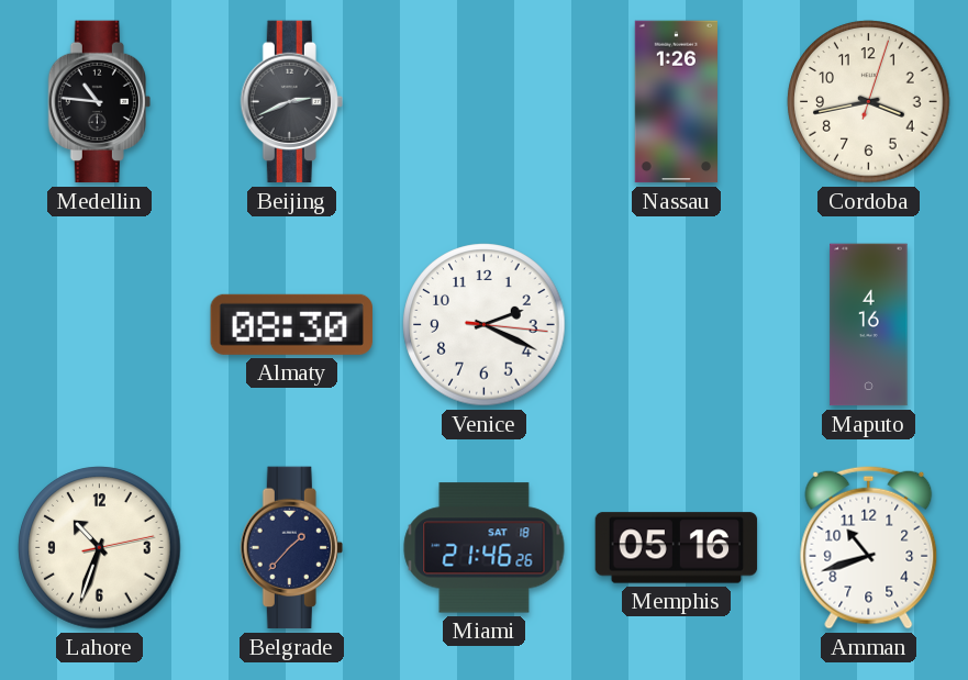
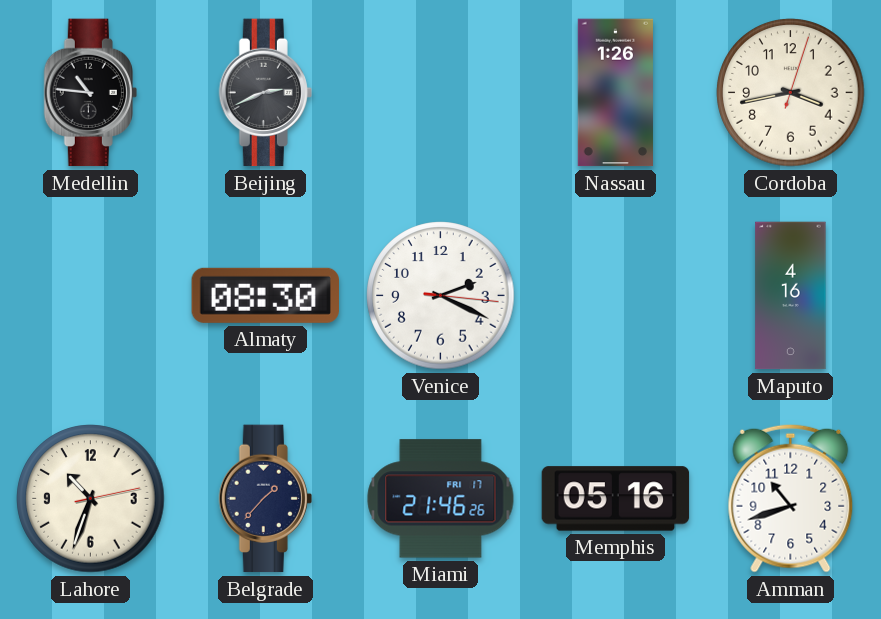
Miami date: SAT 18 -> FRI 17
